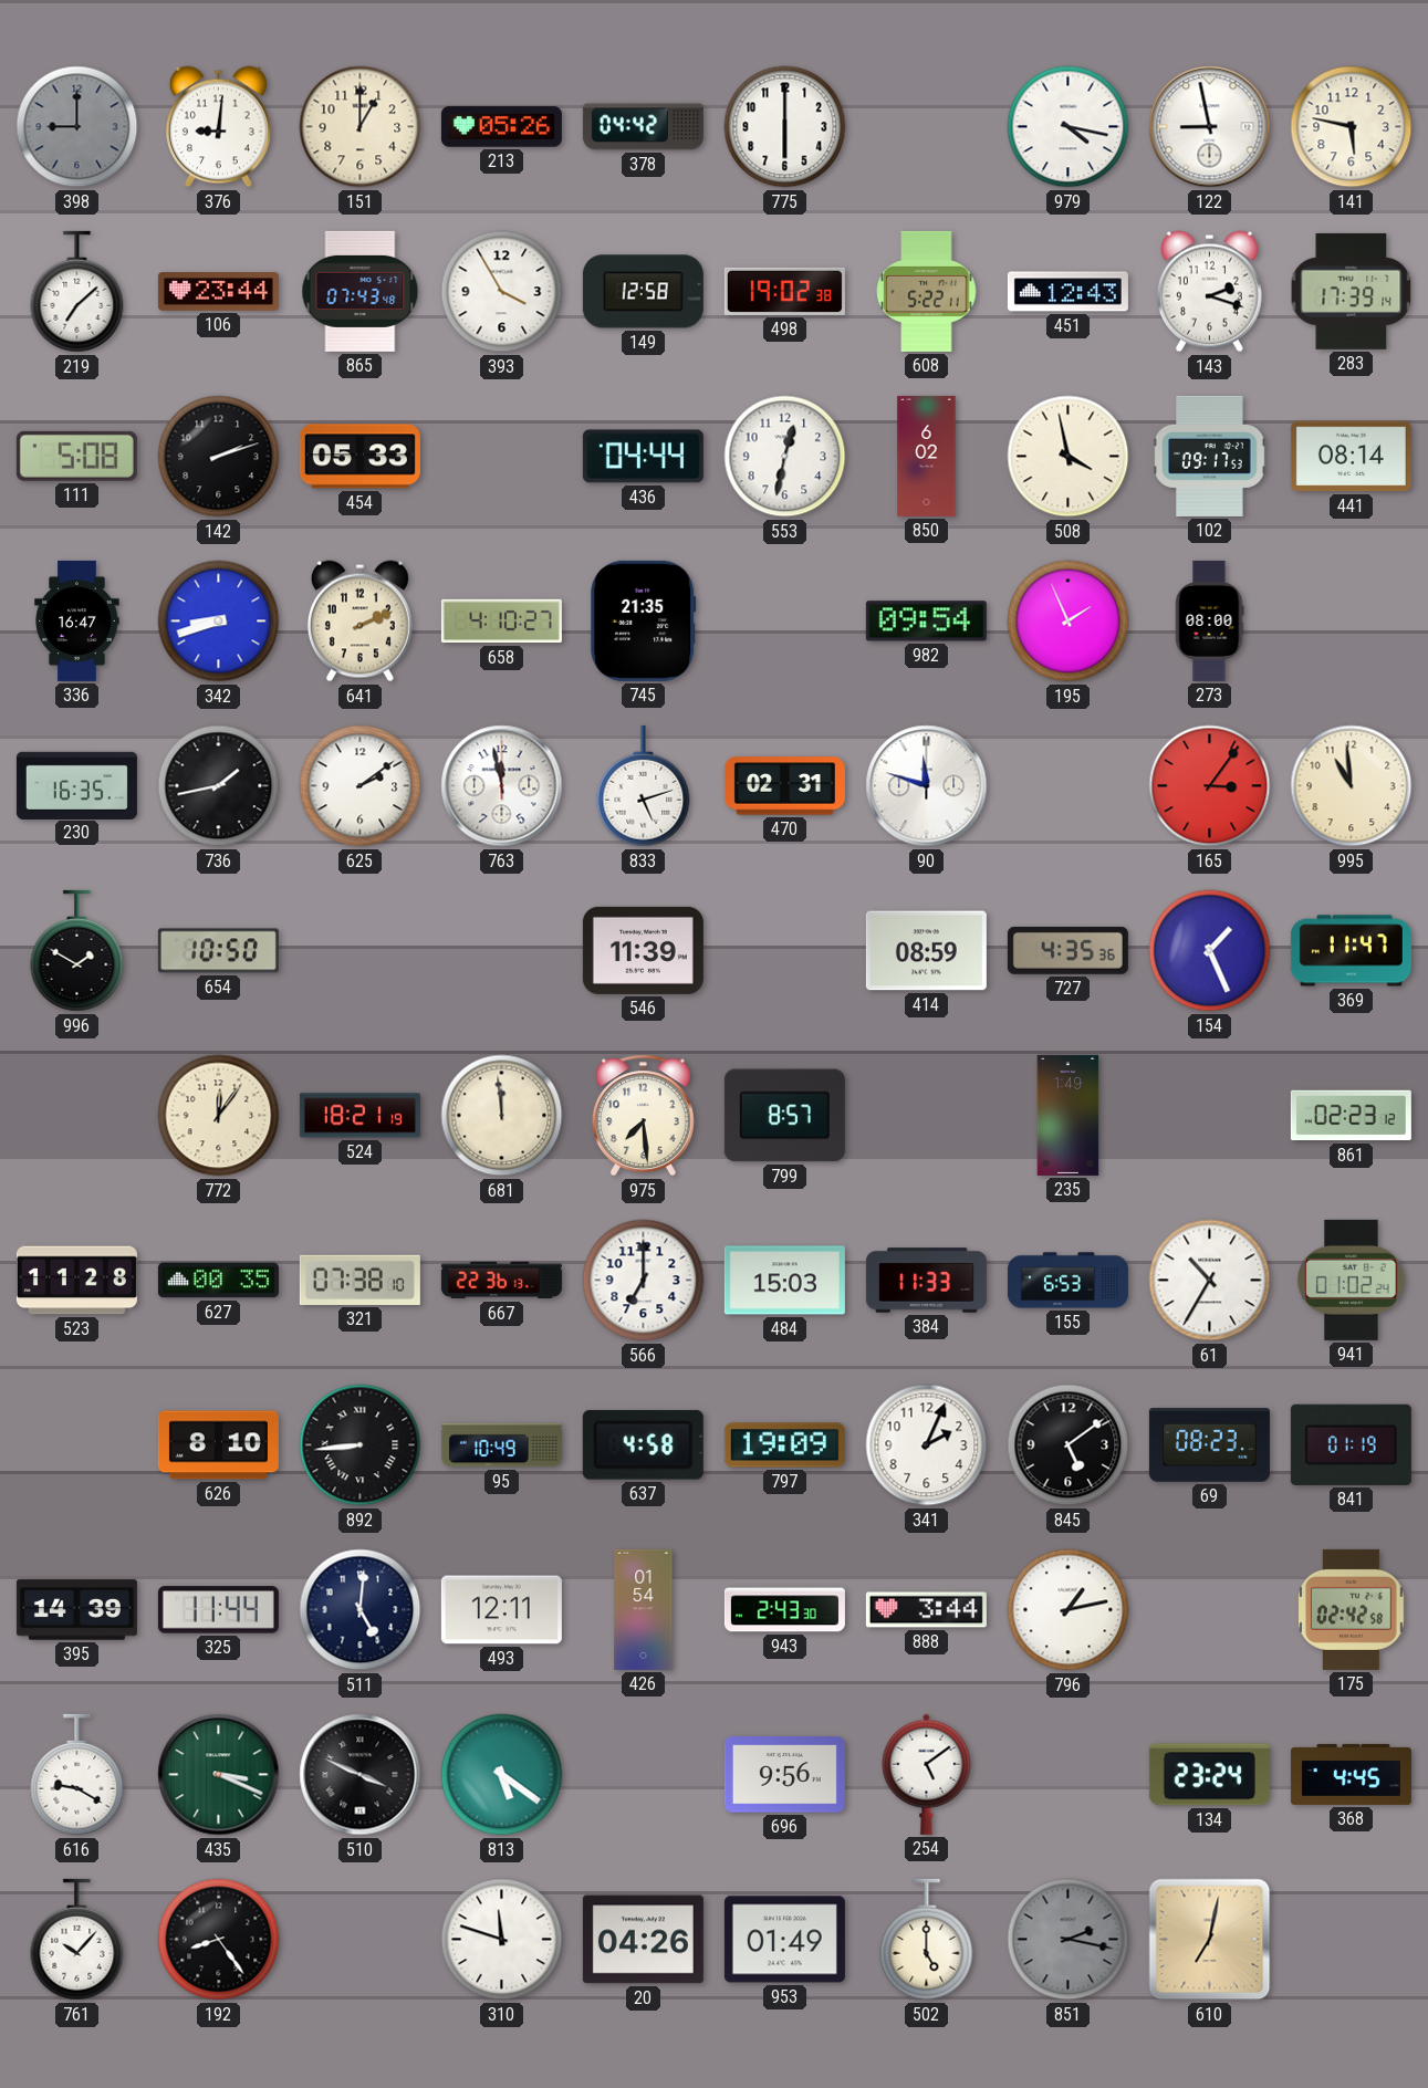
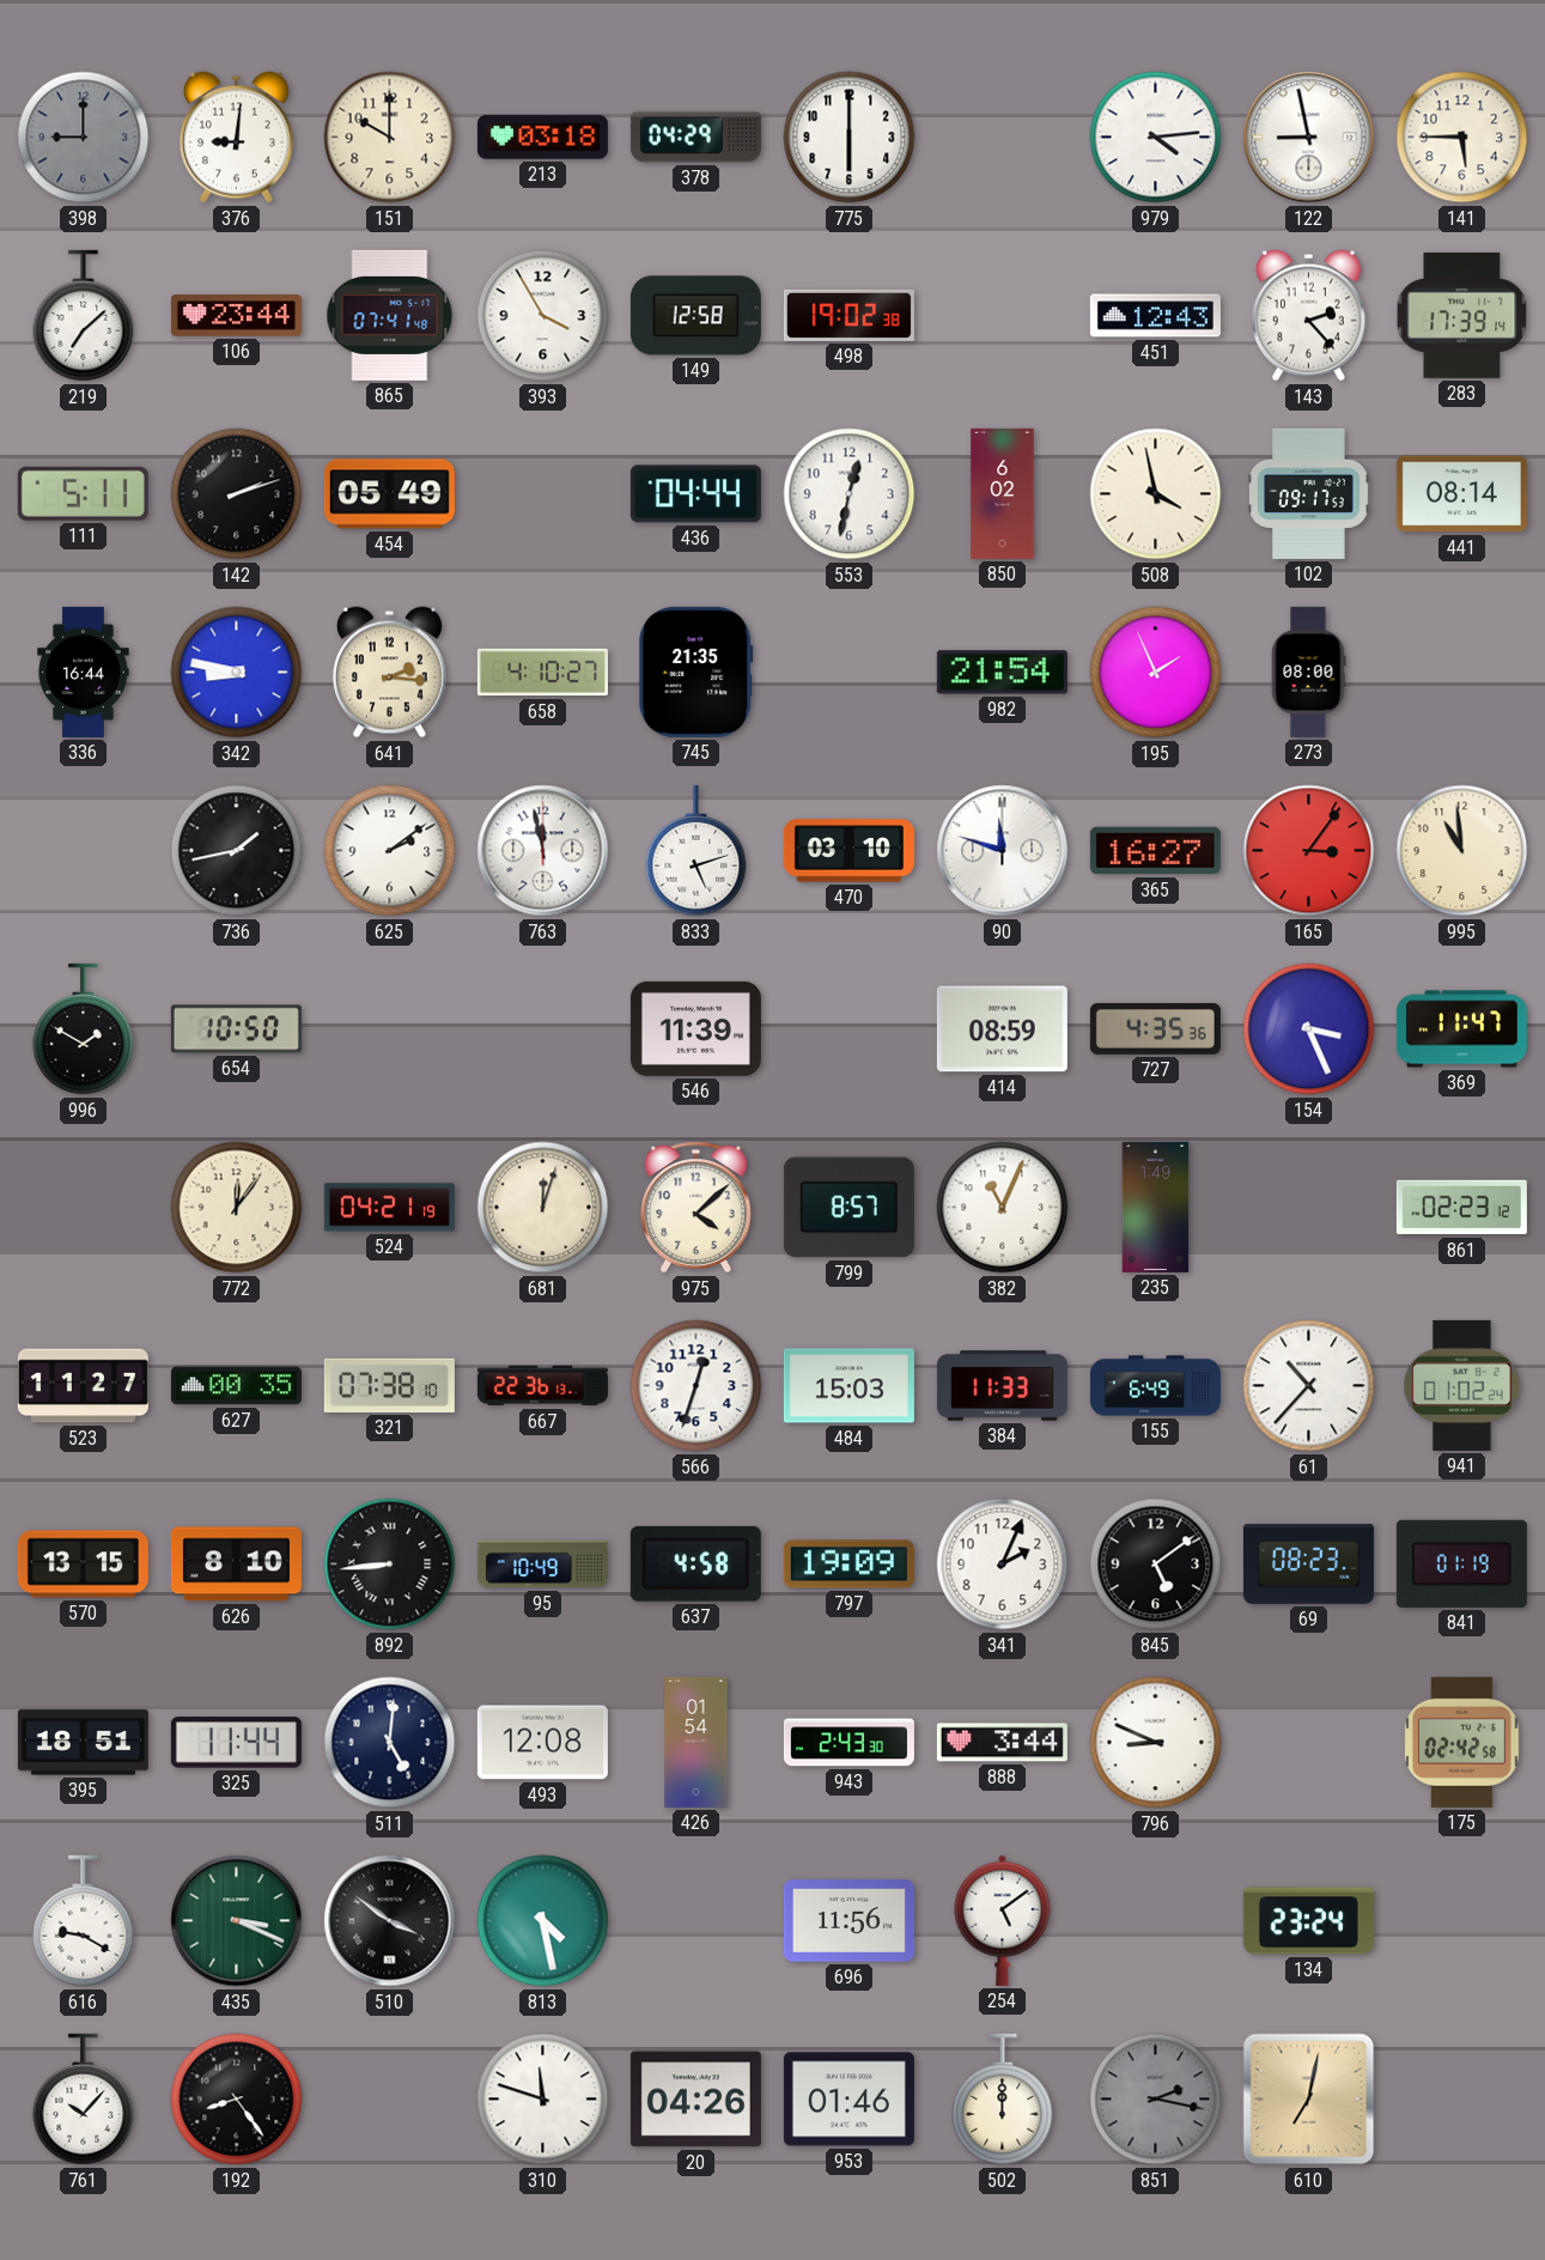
151: 1:00 -> 10:00
213: 05:26 -> 03:18
378: 04:42 -> 04:29
979: 4:17 -> 4:14
141: 5:47 -> 5:45
865: 07:43 -> 07:41
608: 5:22 -> none
143: 2:18 -> 2:23
111: 5:08 -> 5:11
454: 05:33 -> 05:49
336: 16:47 -> 16:44
342: 8:42 -> 8:47
641: 2:11 -> 2:16
982: 09:54 -> 21:54
230: 16:35 -> none
470: 02:31 -> 03:10
365: none -> 16:27
154: 1:26 -> 3:26
524: 18:21 -> 04:21
681: 11:59 -> 12:03
975: 7:29 -> 4:08
382: none -> 11:04
523: 11:28 -> 11:27
566: 7:00 -> 12:33
155: 6:53 -> 6:49
61: 10:35 -> 10:37
570: none -> 13:15
395: 14:39 -> 18:51
493: 12:11 -> 12:08
796: 1:13 -> 8:49
510: 3:49 -> 3:51
813: 5:21 -> 4:28
696: 9:56 -> 11:56
368: 4:45 -> none
953: 01:49 -> 01:46
502: 5:00 -> 12:00
